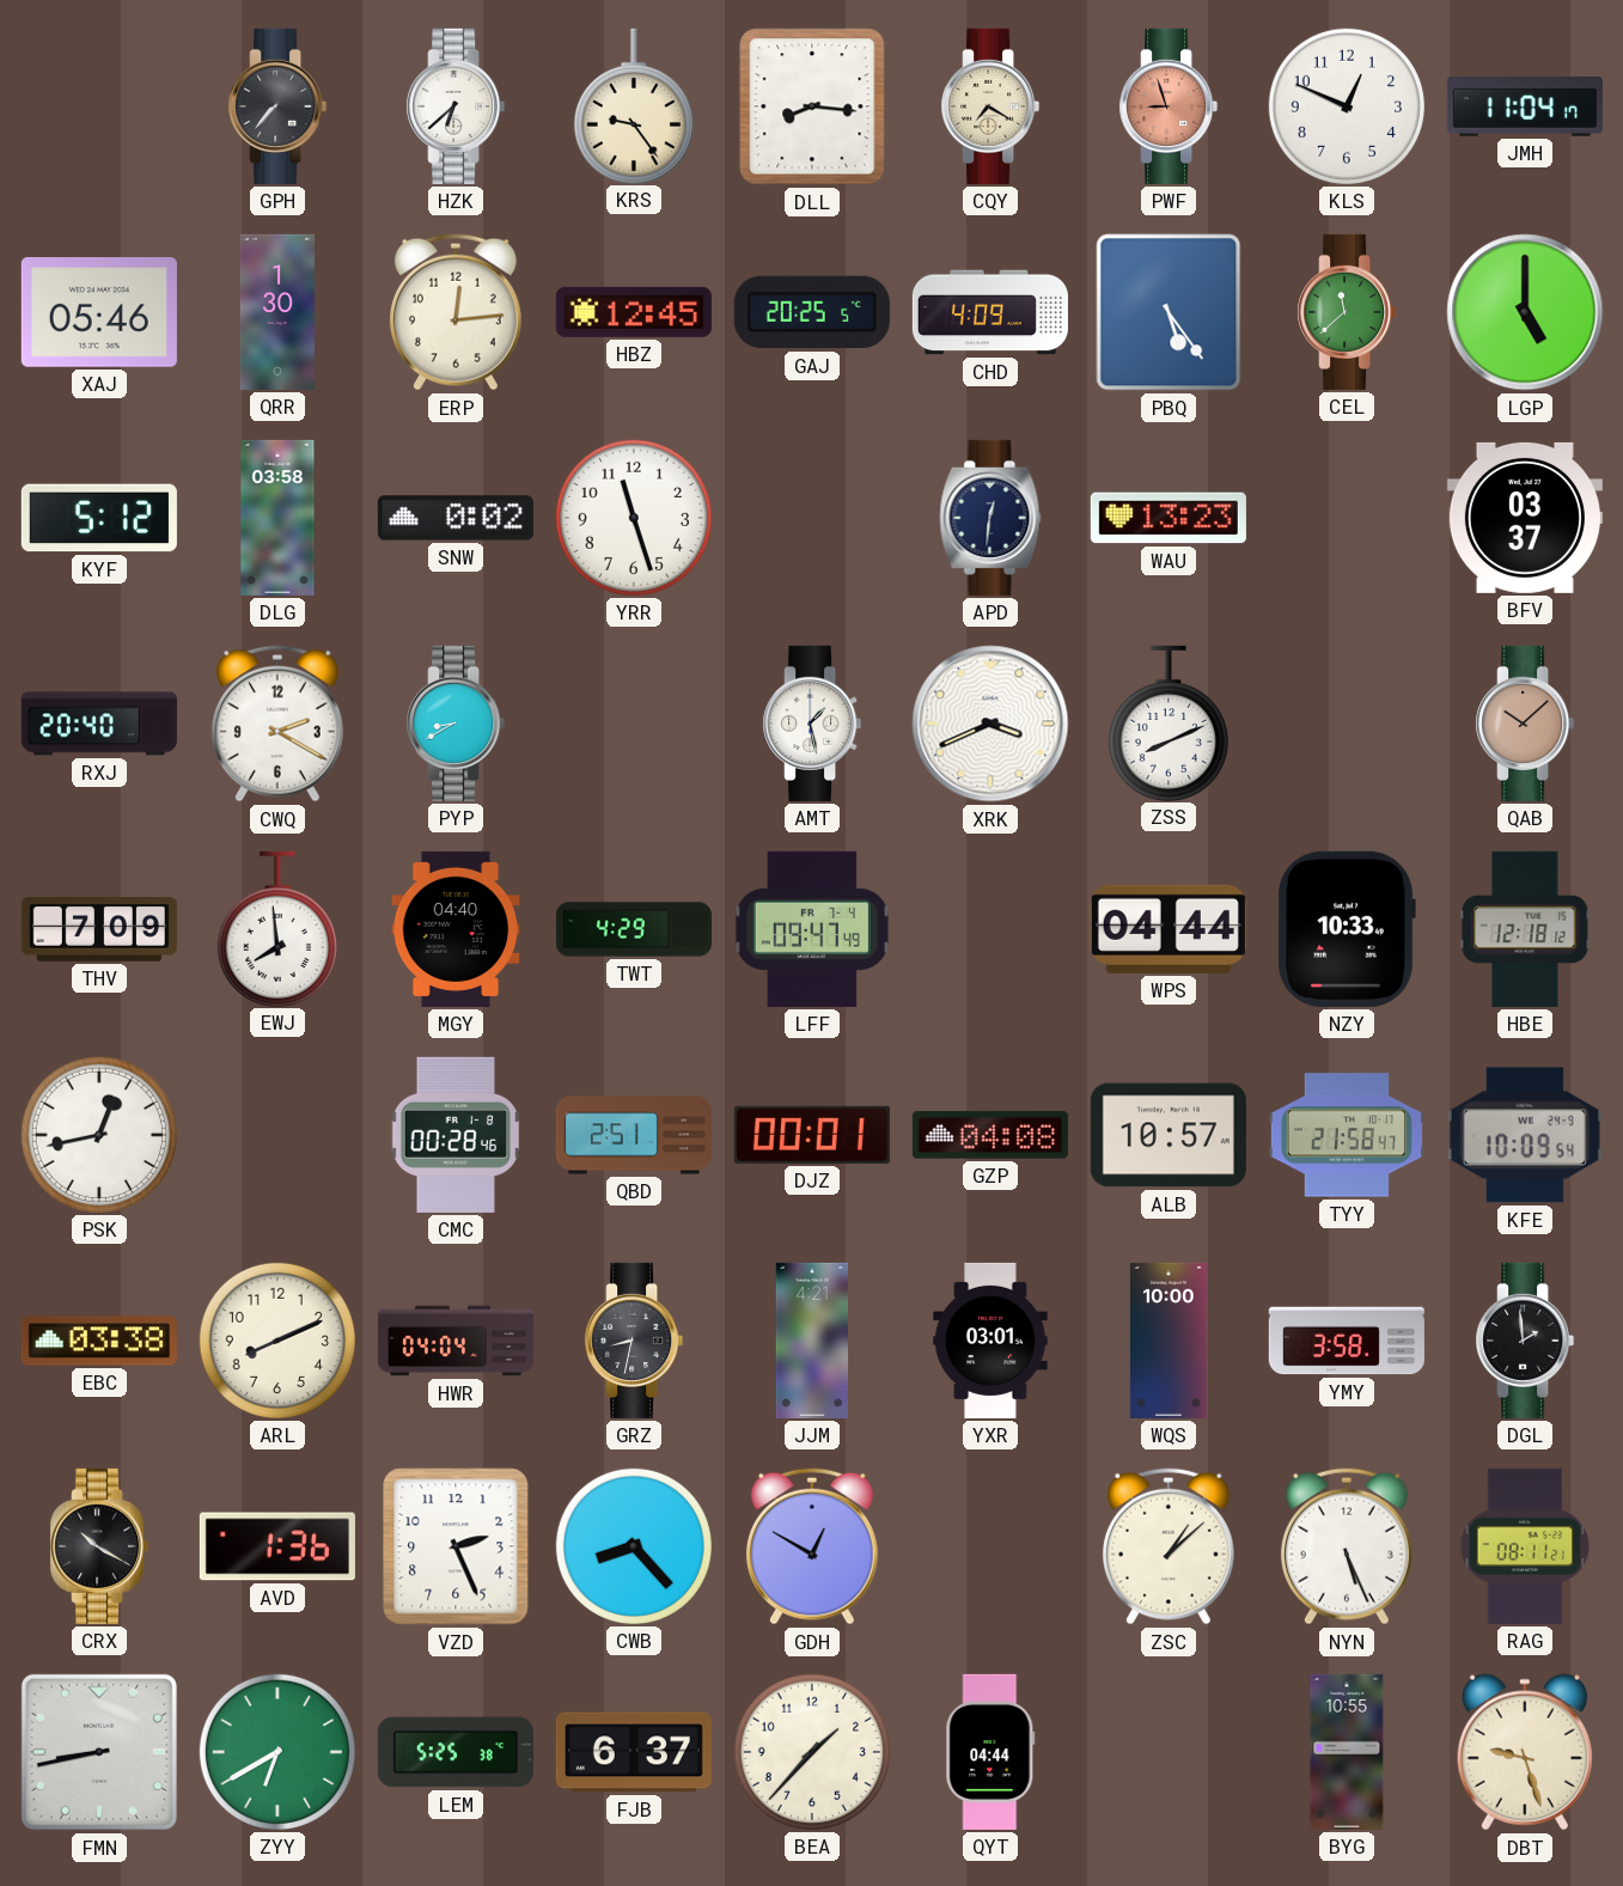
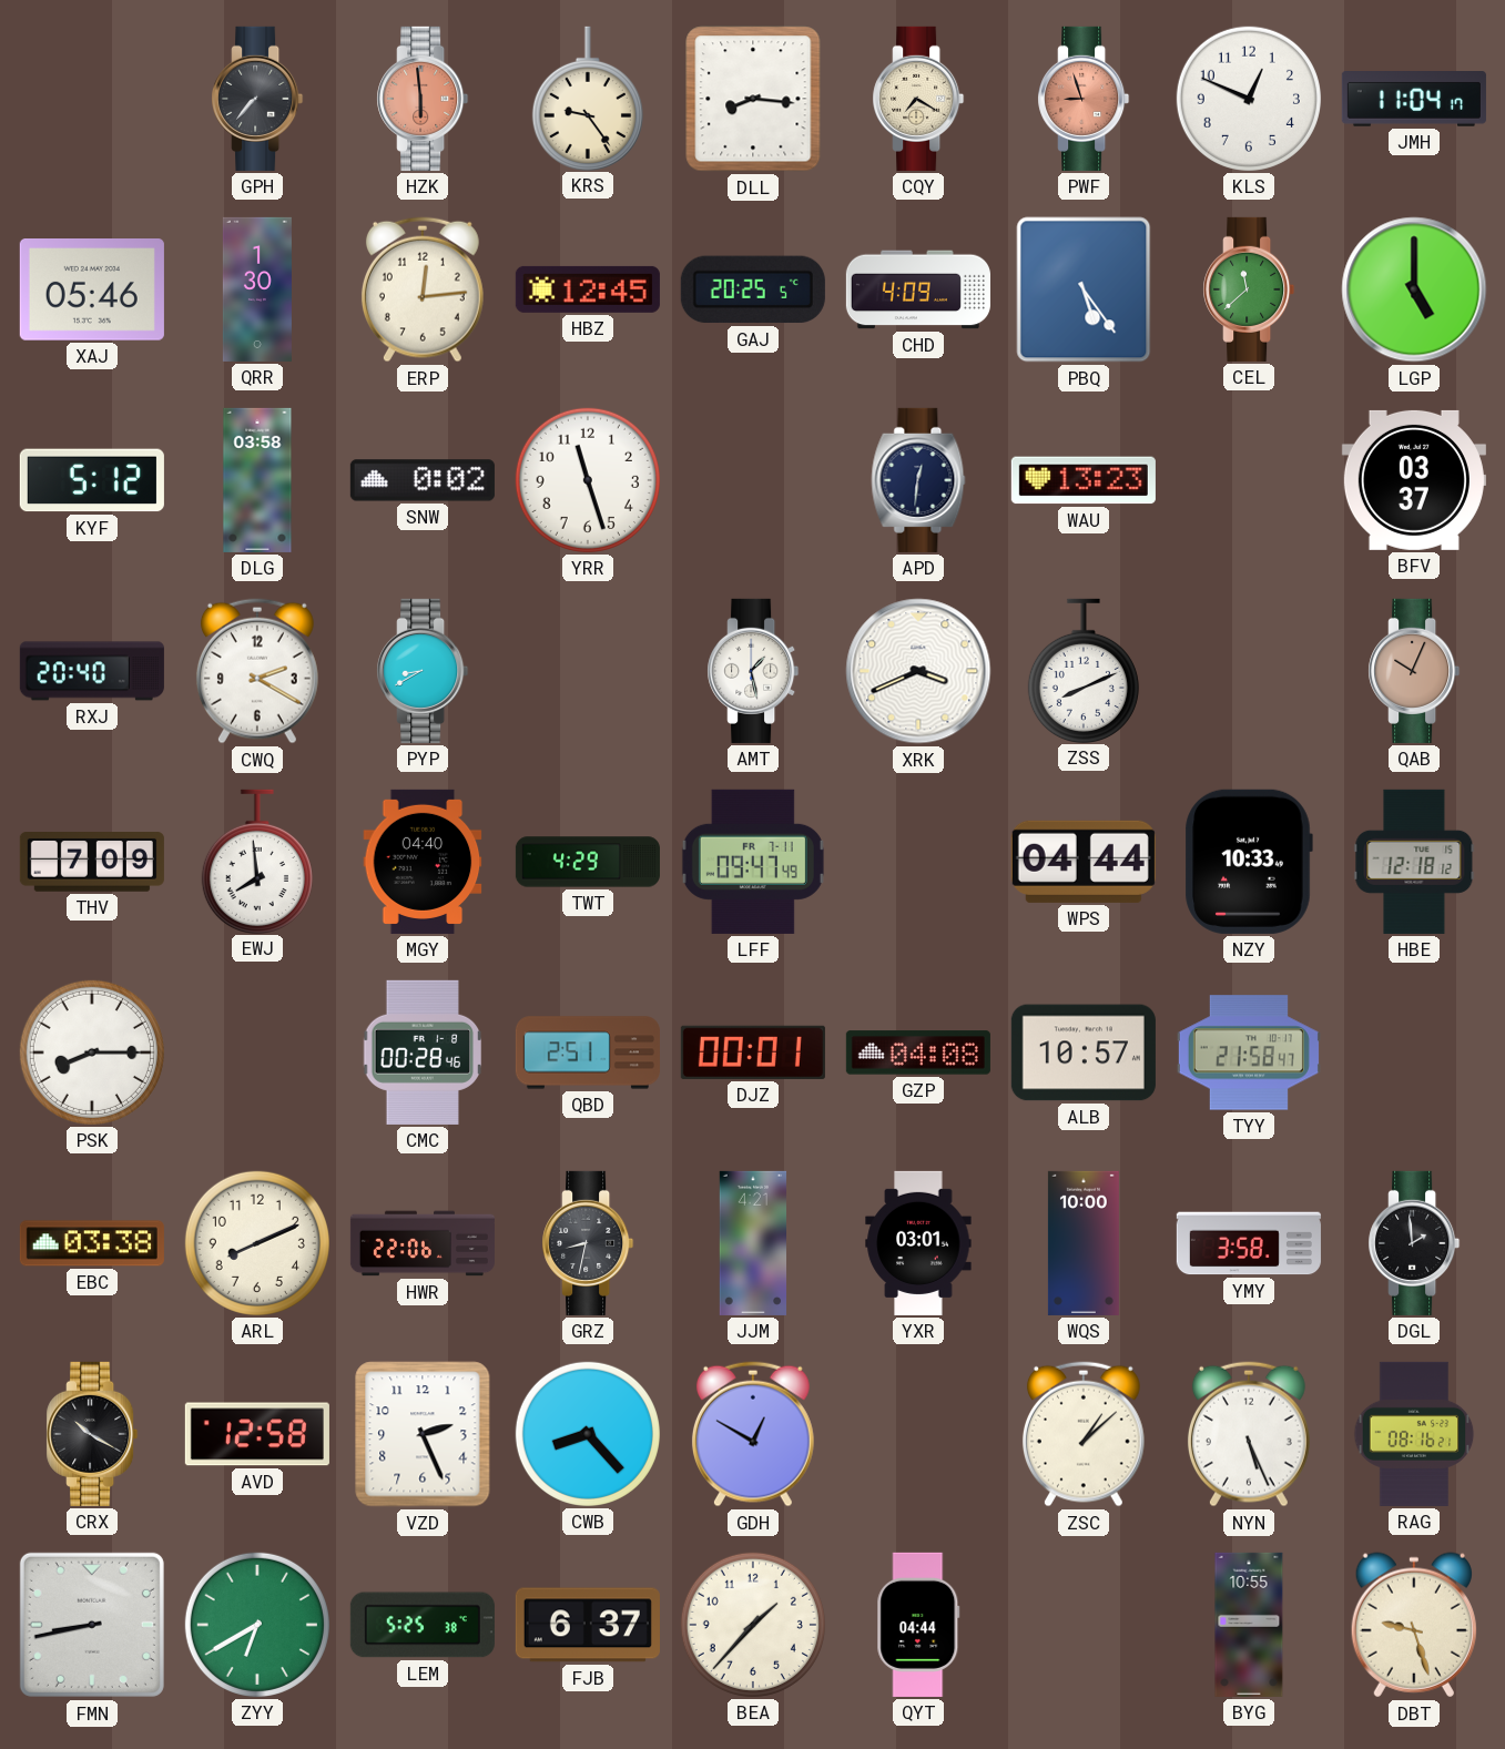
HZK: 6:38 -> 5:59
HZK dial: white -> salmon
QAB: 10:08 -> 10:04
LFF date: FR 7-4 -> FR 7-11
PSK: 12:43 -> 8:15
KFE: 10:09 -> none
HWR: 04:04 -> 22:06
AVD: 1:36 -> 12:58
RAG: 08:11 -> 08:16
